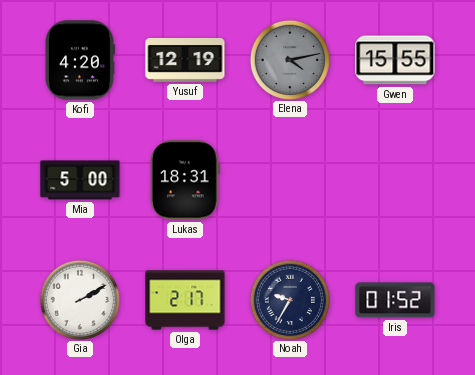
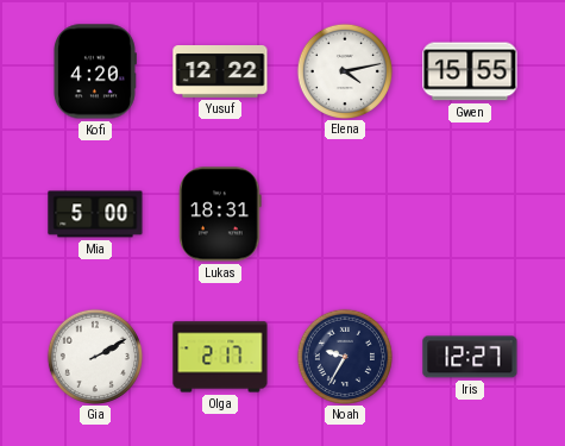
Yusuf: 12:19 -> 12:22
Elena dial: grey -> white
Iris: 01:52 -> 12:27
